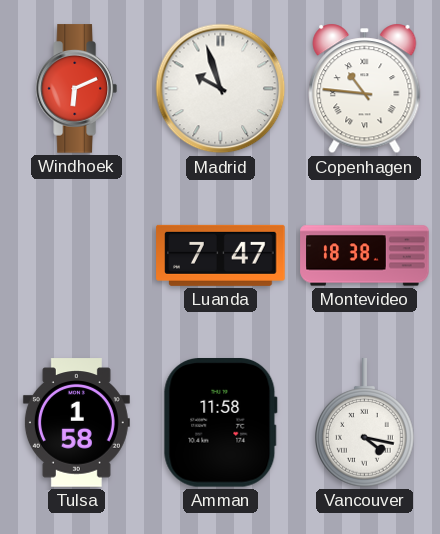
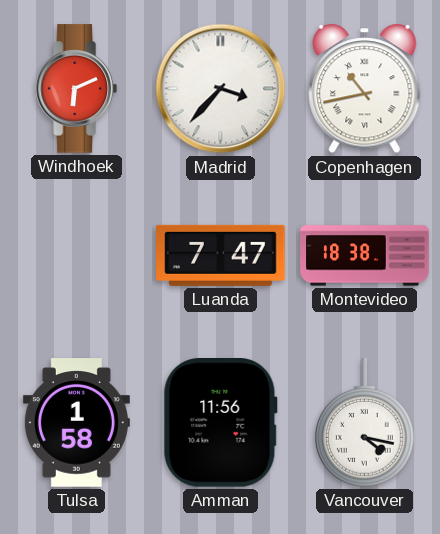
Madrid: 9:57 -> 3:37
Copenhagen: 10:46 -> 10:43
Amman: 11:58 -> 11:56
